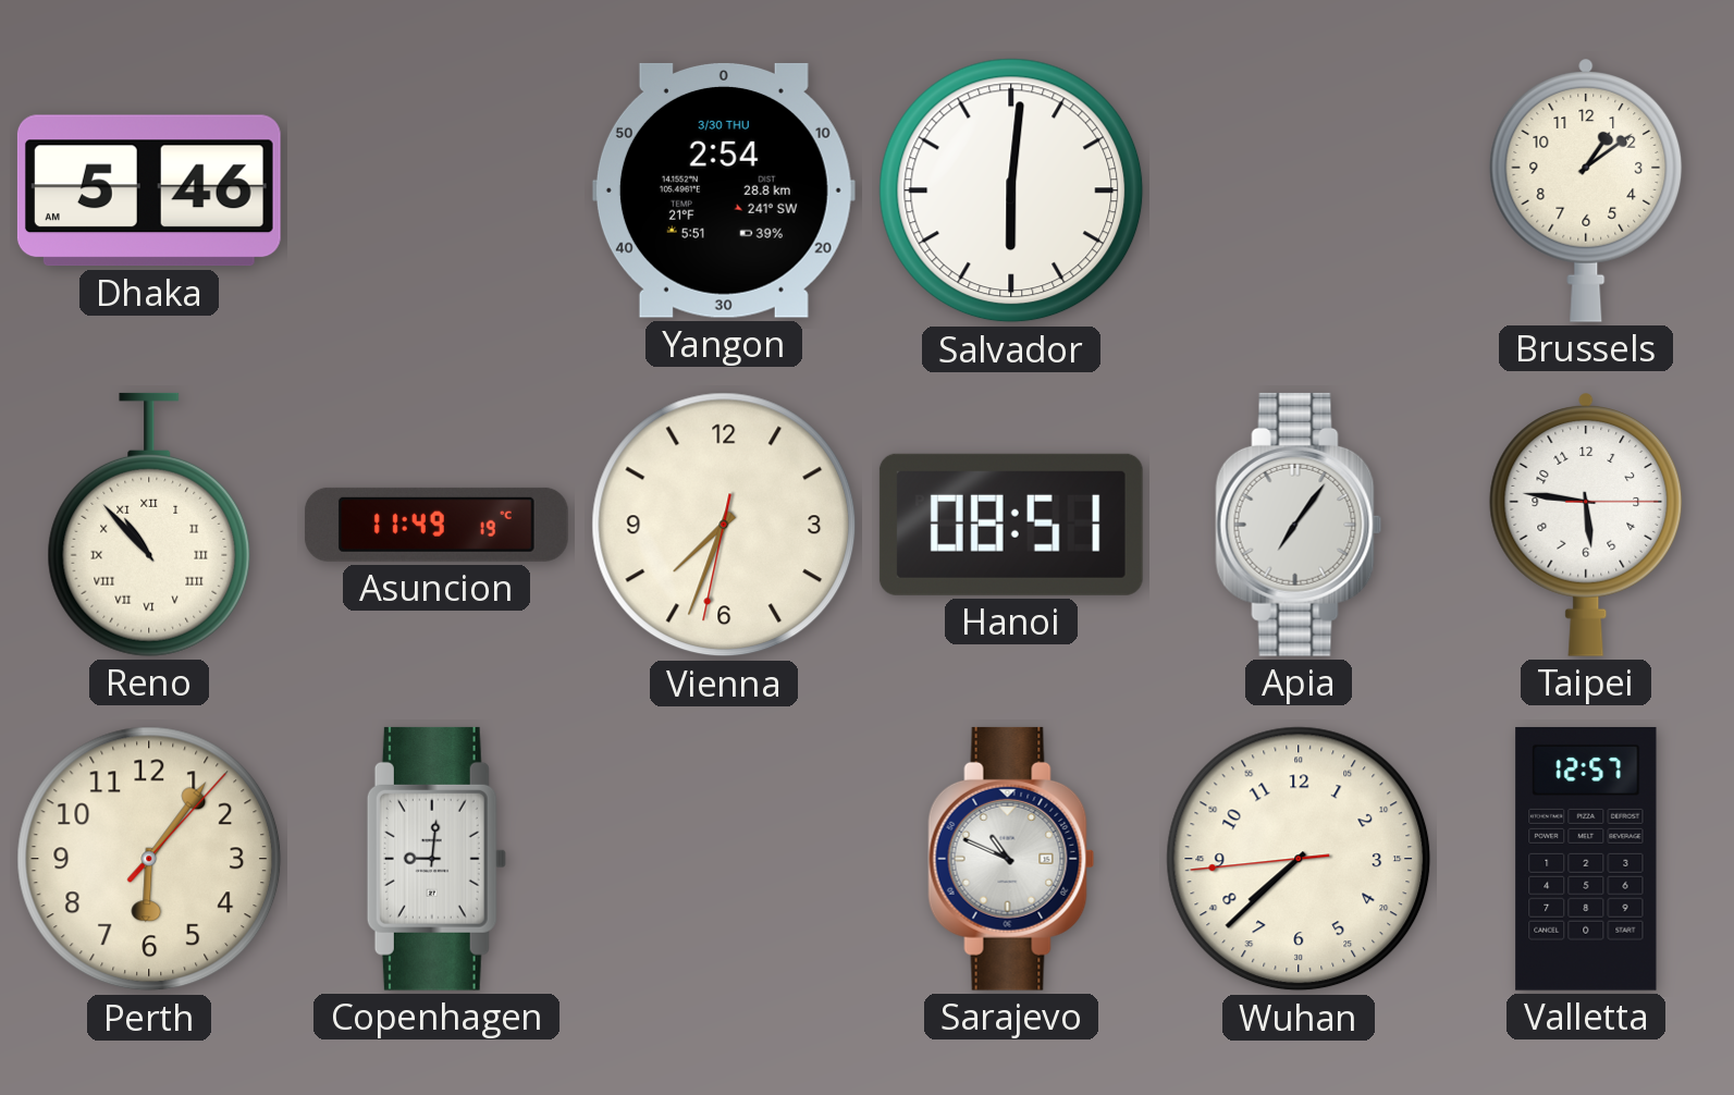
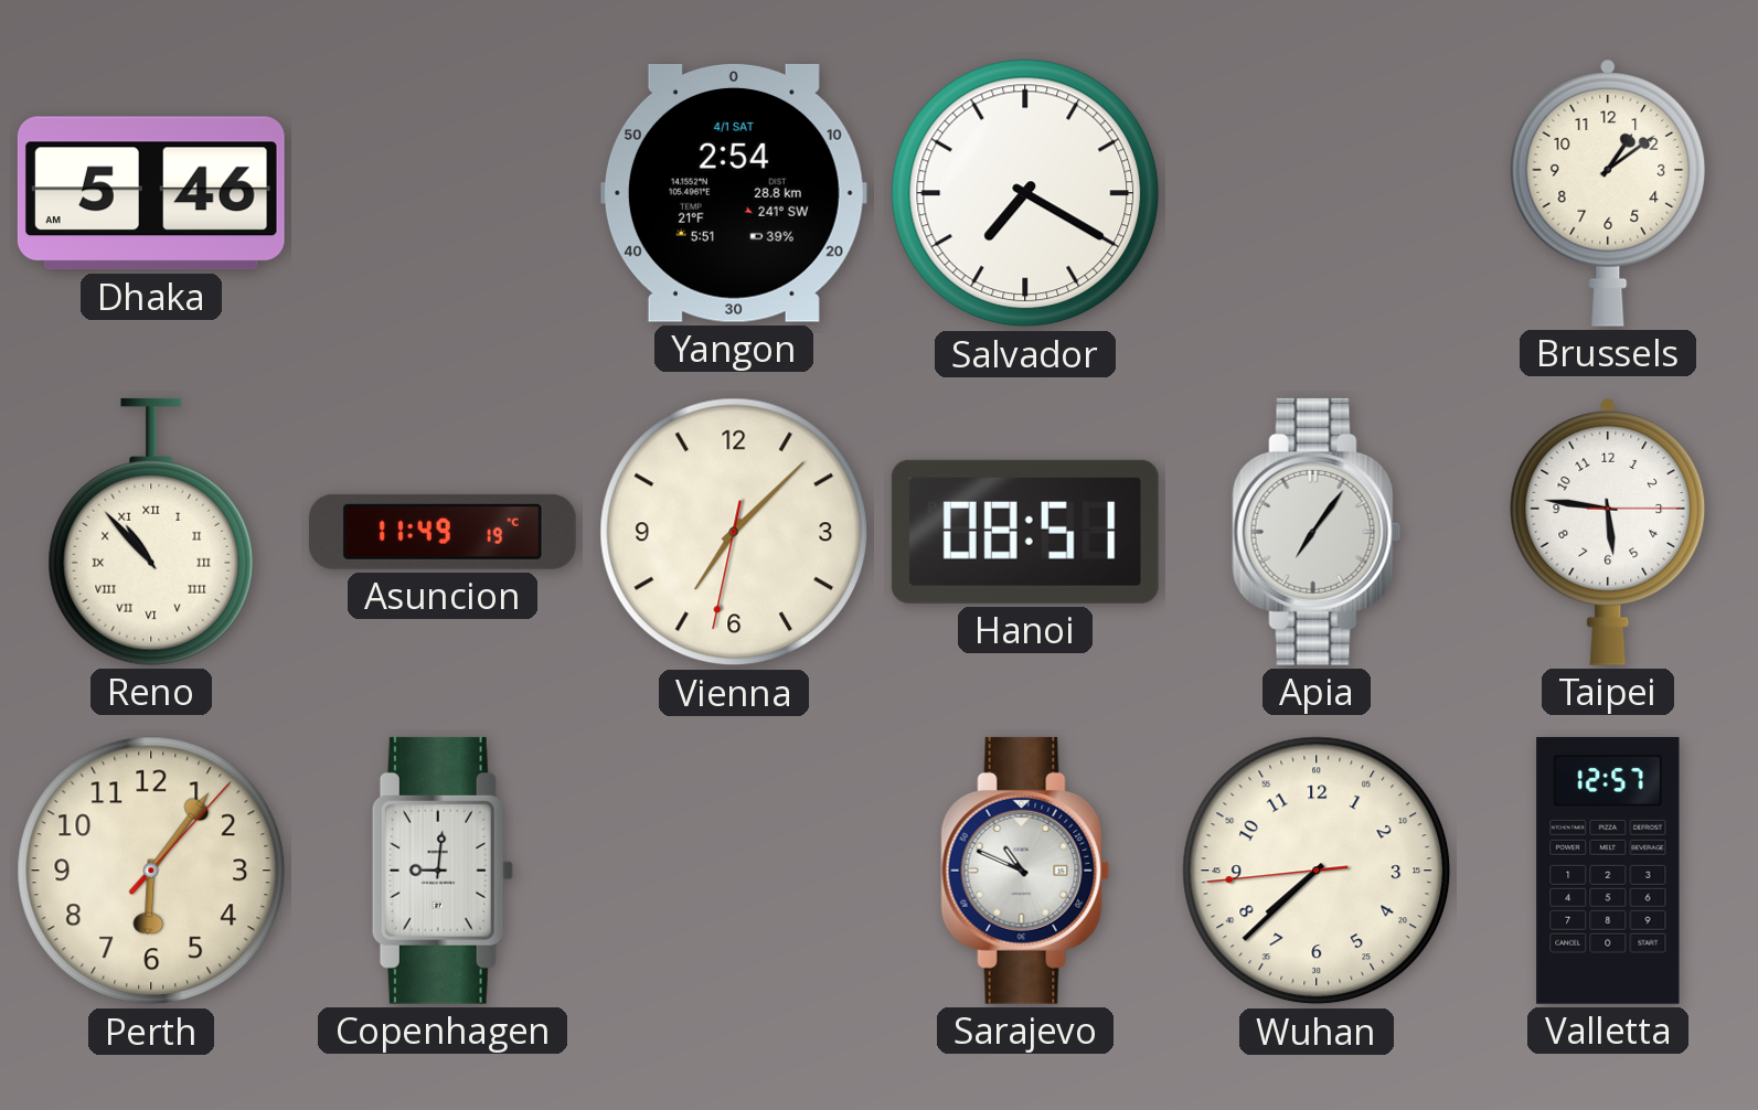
Yangon date: 3/30 THU -> 4/1 SAT
Salvador: 6:01 -> 7:20
Vienna: 7:33 -> 7:07
